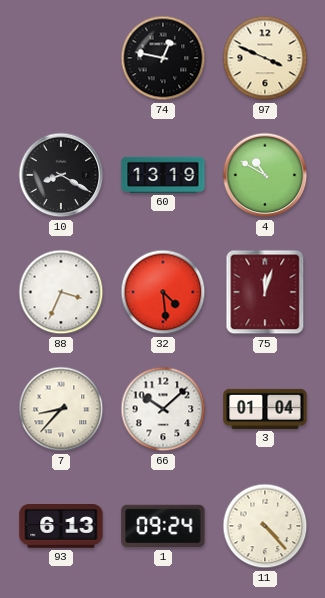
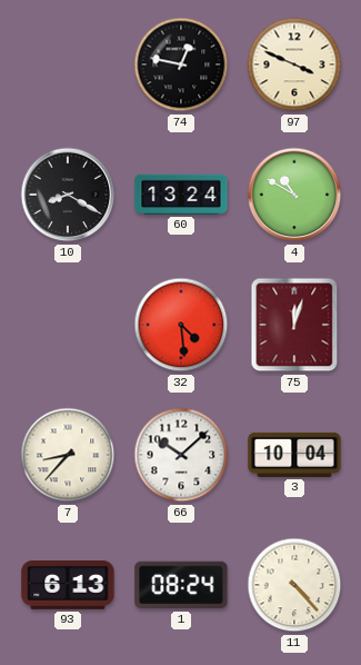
60: 13:19 -> 13:24
88: 3:34 -> none
3: 01:04 -> 10:04
1: 09:24 -> 08:24
